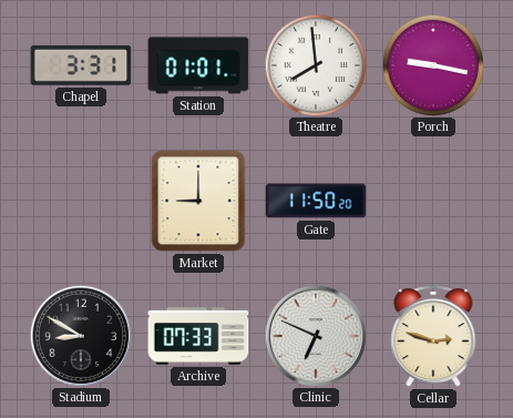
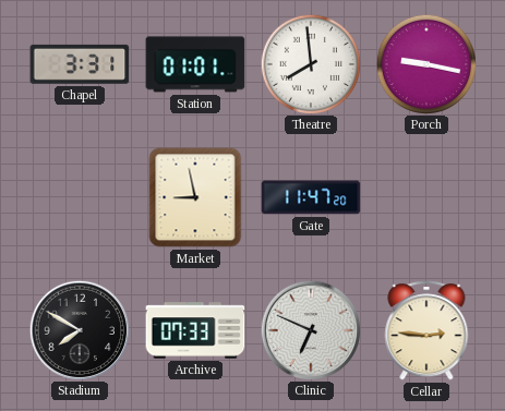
Market: 9:00 -> 8:58
Gate: 11:50 -> 11:47
Stadium: 8:50 -> 7:50
Cellar: 2:48 -> 2:46
